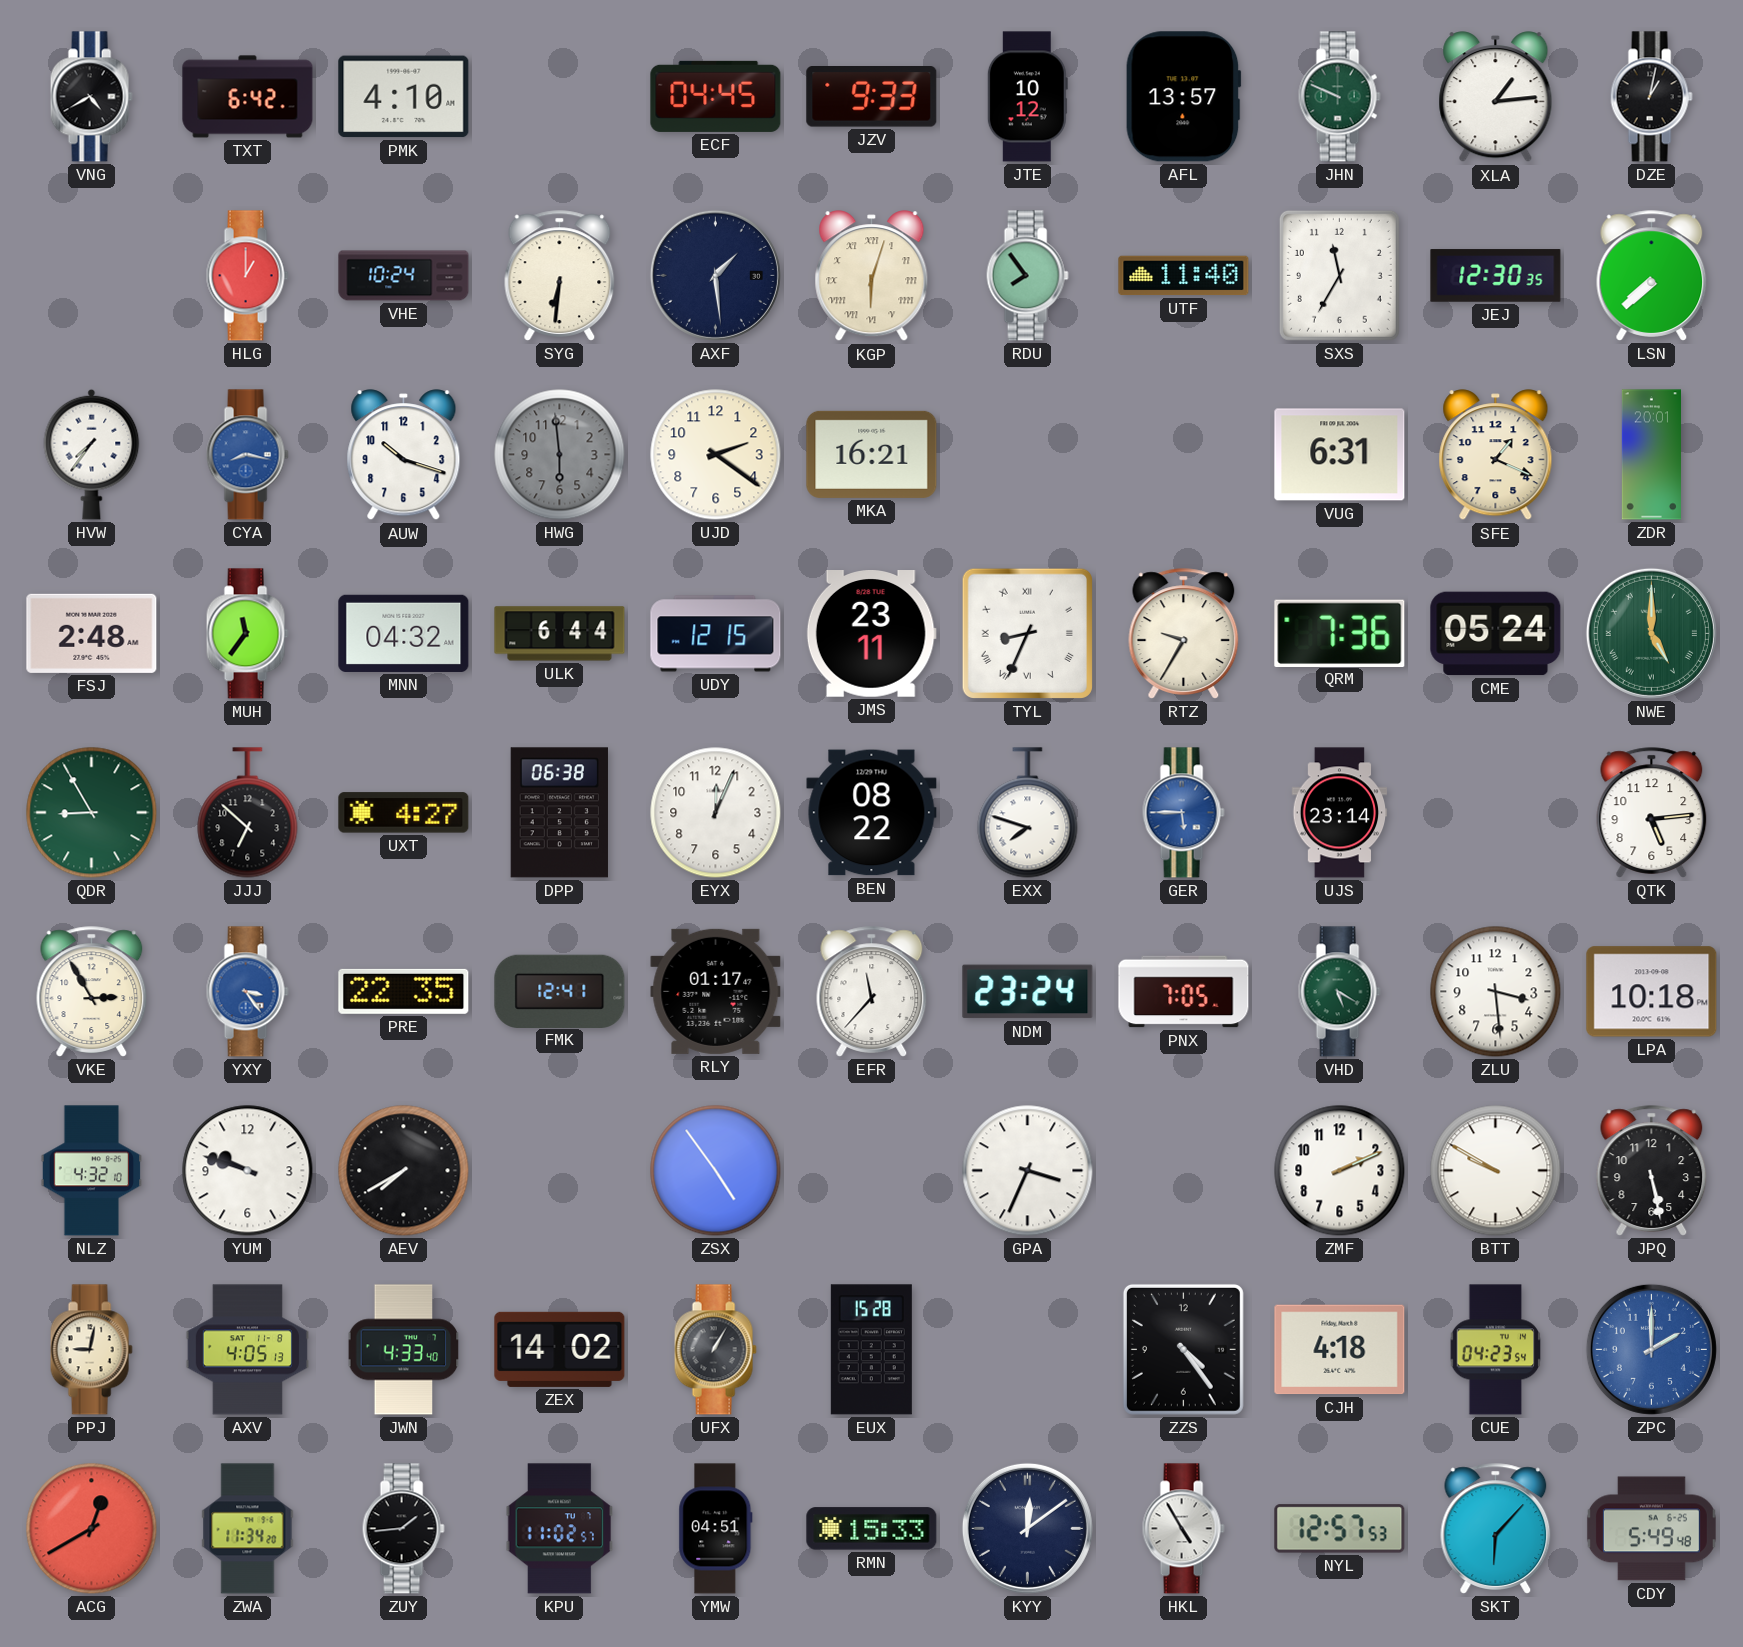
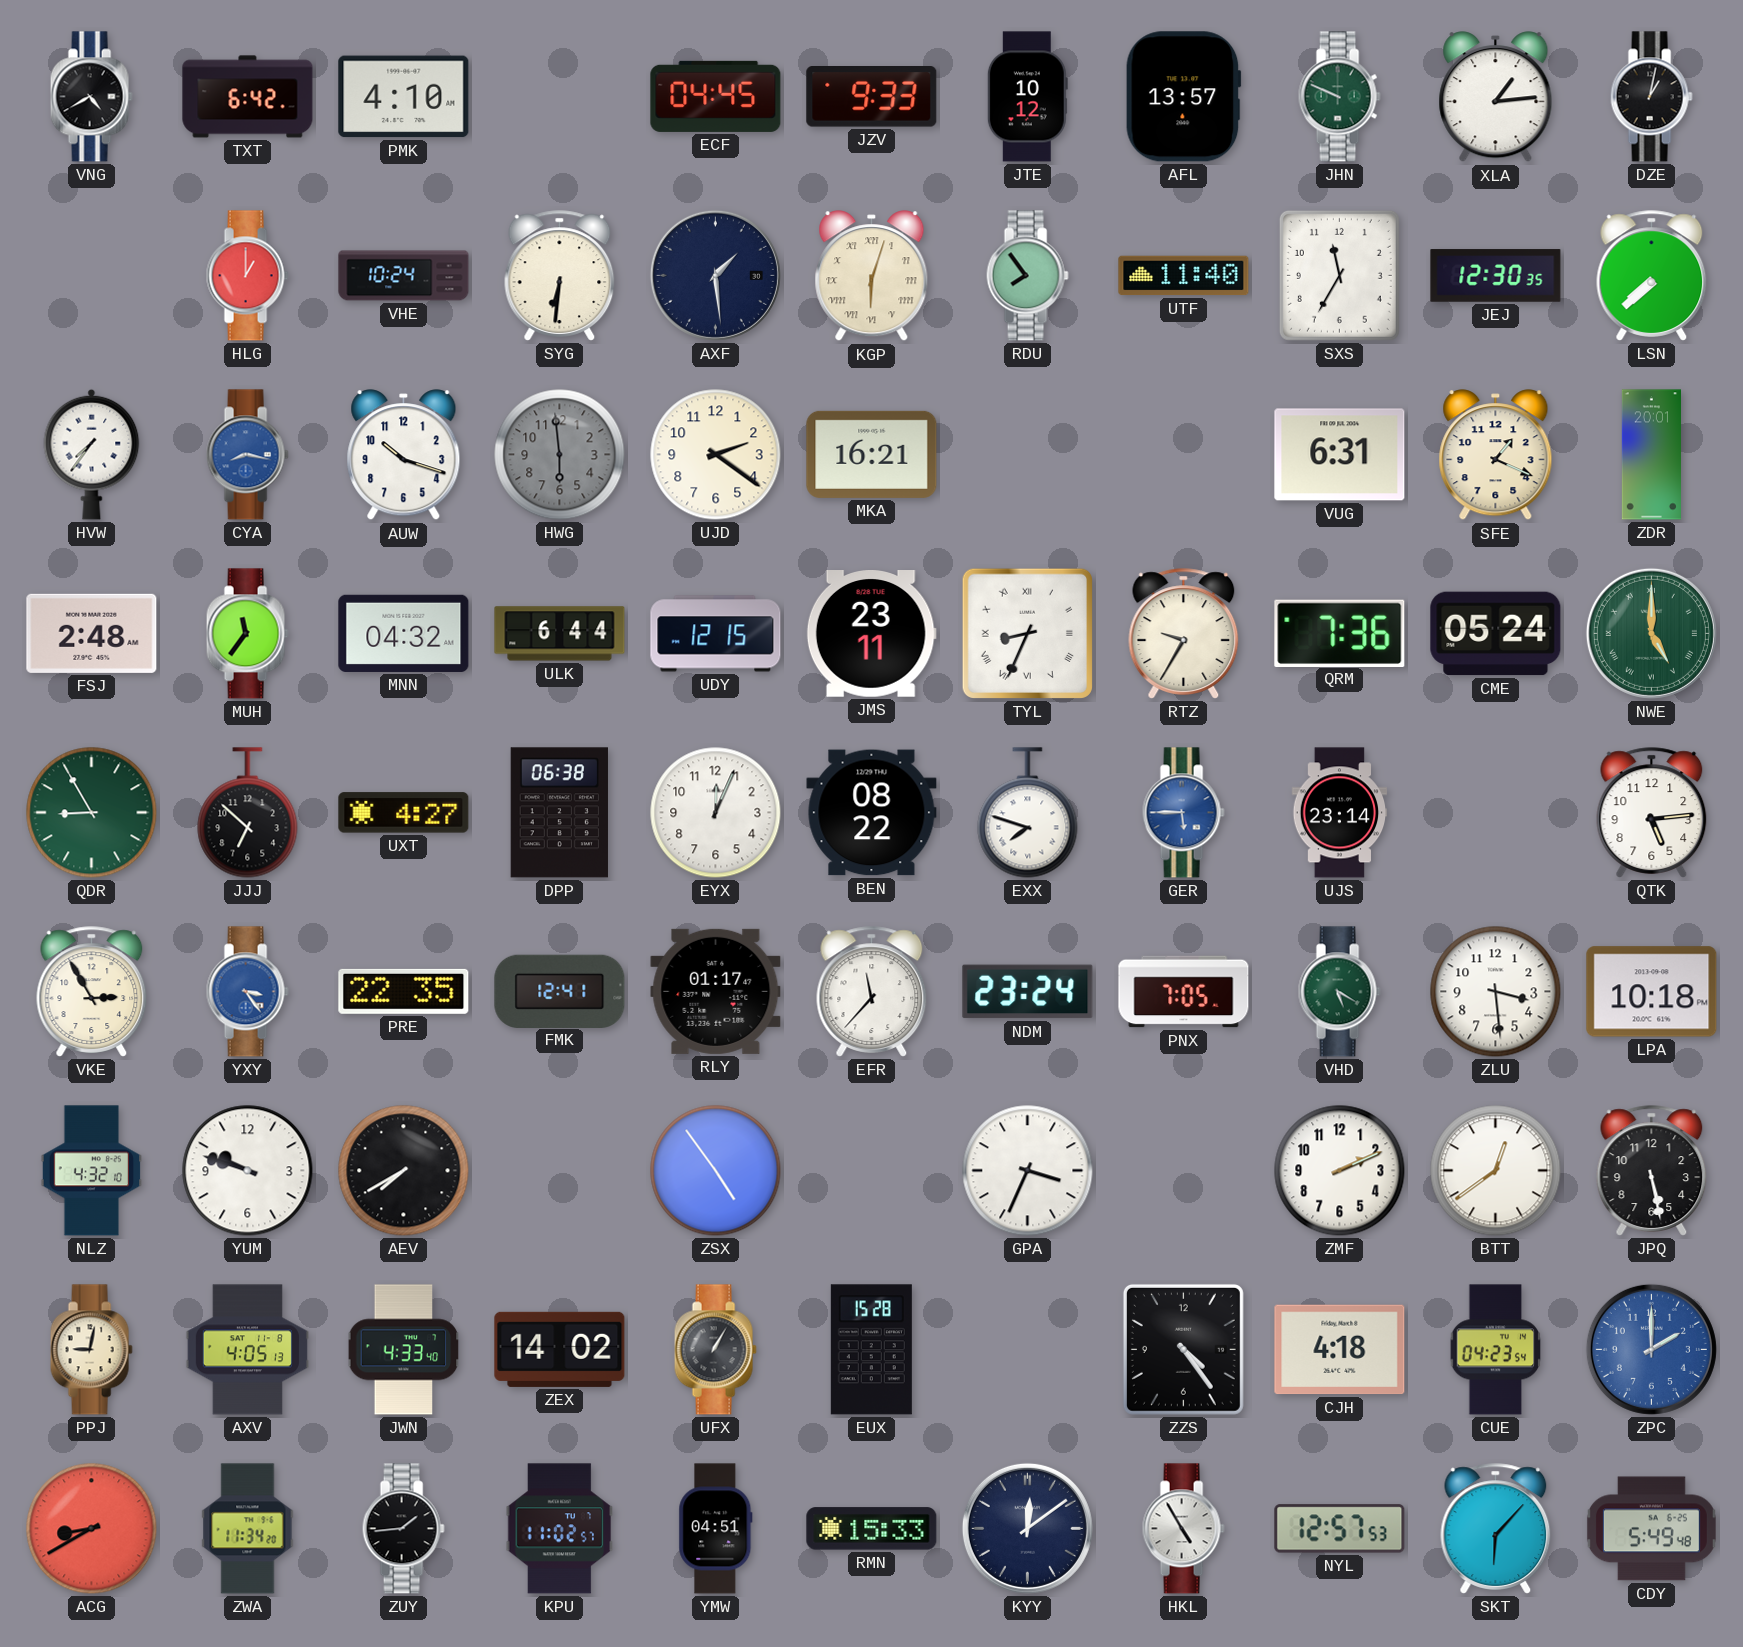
BTT: 9:50 -> 12:39
ACG: 12:40 -> 8:40
